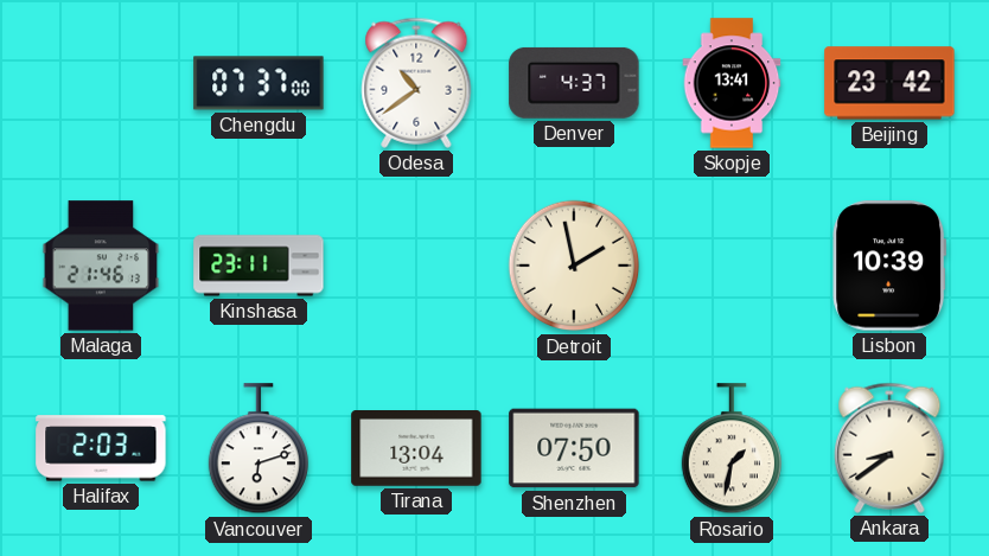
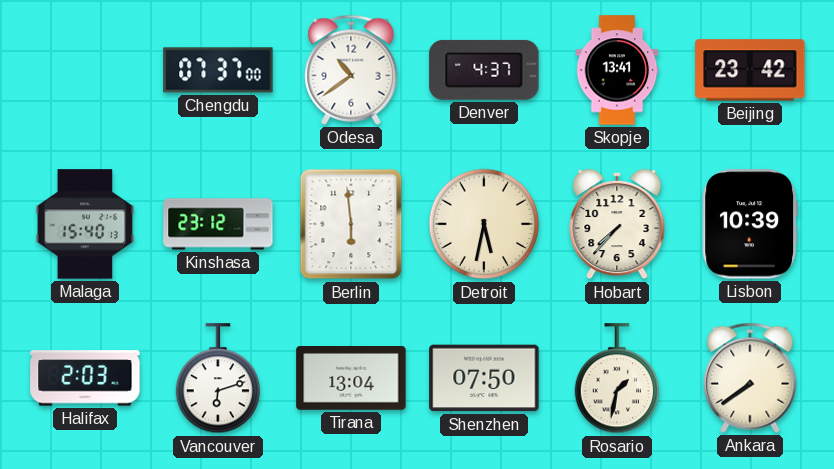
Malaga: 21:46 -> 15:40
Kinshasa: 23:11 -> 23:12
Berlin: none -> 5:59
Detroit: 1:58 -> 5:32
Hobart: none -> 7:37
Ankara: 8:39 -> 7:39
